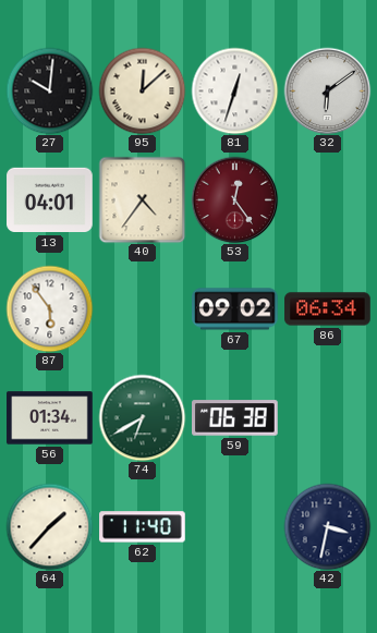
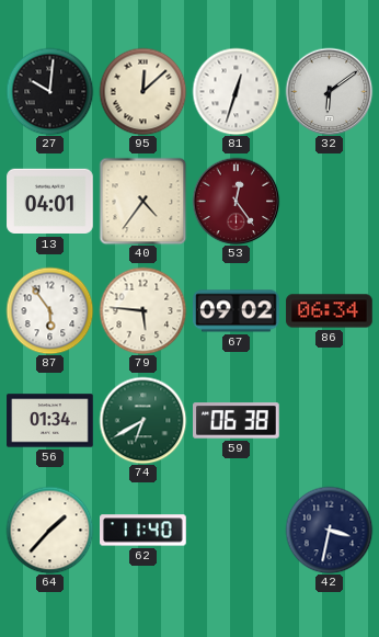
79: none -> 5:46
